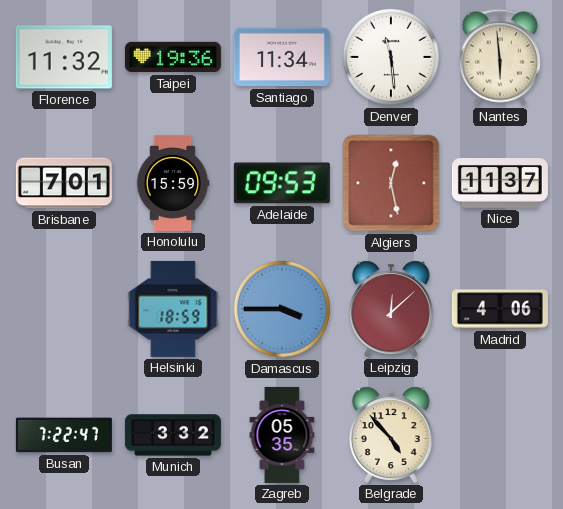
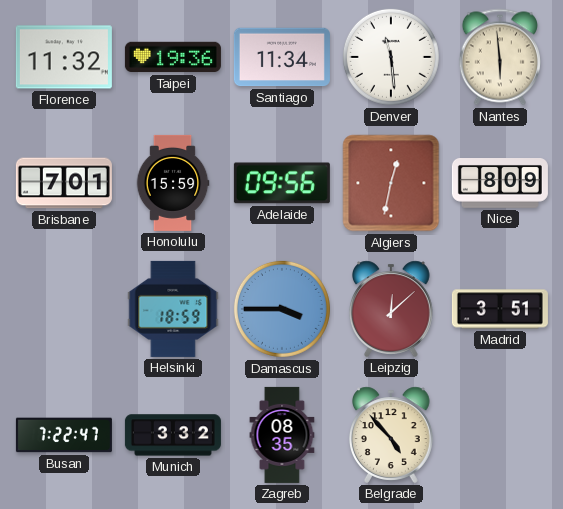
Adelaide: 09:53 -> 09:56
Algiers: 12:28 -> 12:32
Nice: 11:37 -> 8:09
Madrid: 4:06 -> 3:51
Zagreb: 05:35 -> 08:35
